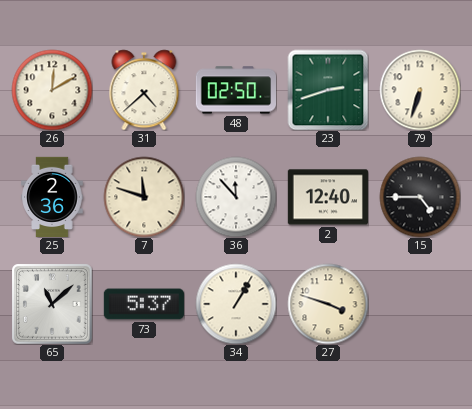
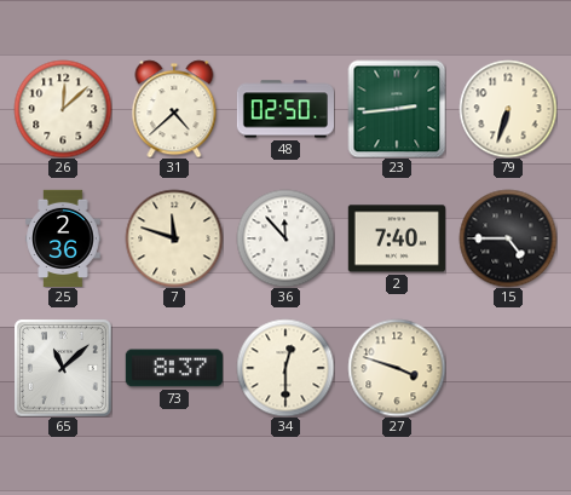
26: 12:10 -> 12:08
23: 2:42 -> 2:44
2: 12:40 -> 7:40
73: 5:37 -> 8:37
34: 1:05 -> 12:30
